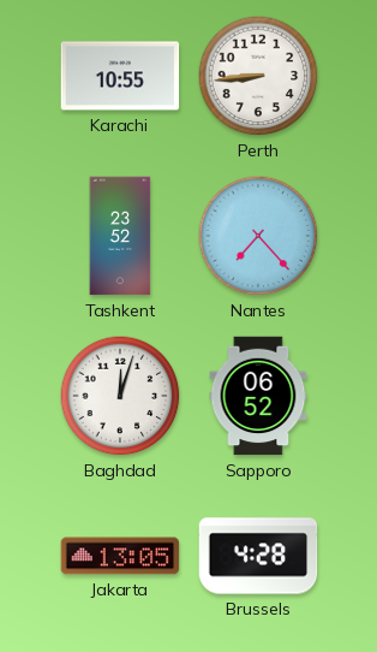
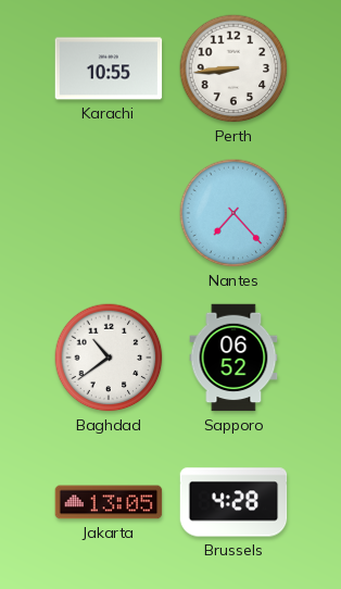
Tashkent: 23:52 -> none
Baghdad: 12:03 -> 10:39
